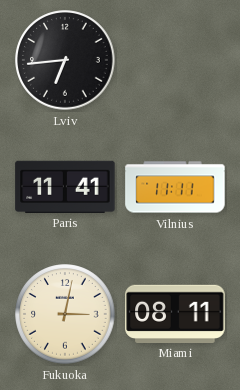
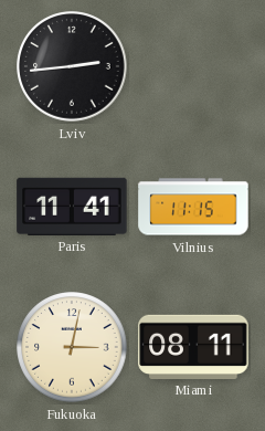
Lviv: 6:44 -> 2:44
Vilnius: 11:11 -> 11:15
